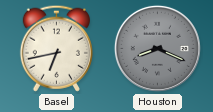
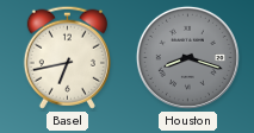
Houston: 8:19 -> 8:18
